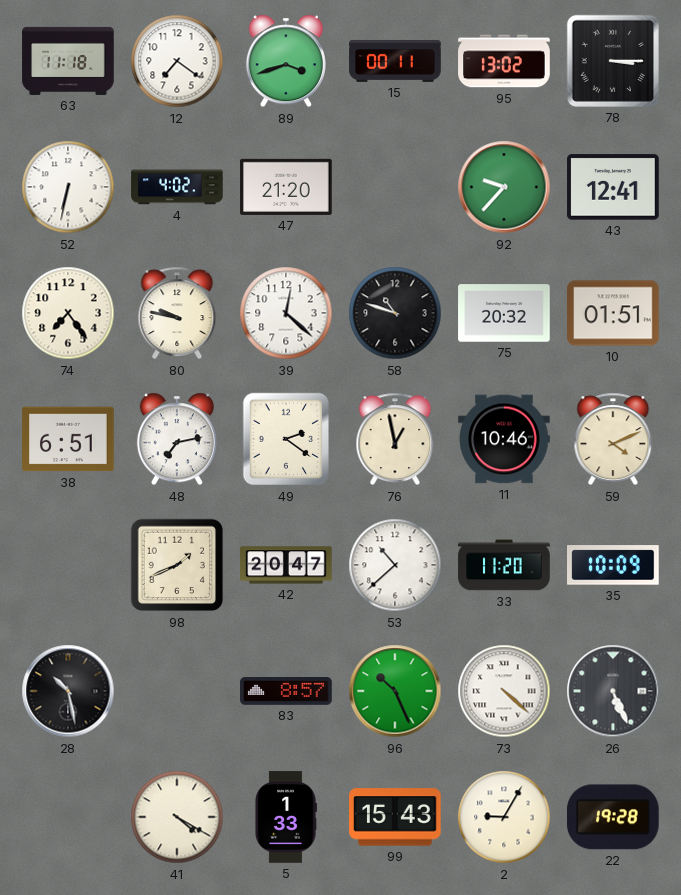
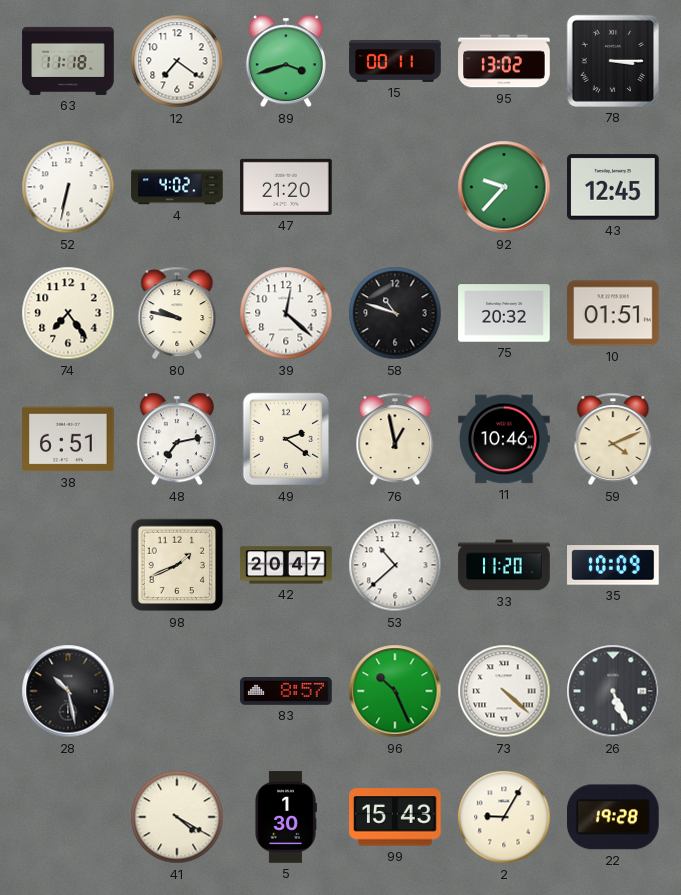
43: 12:41 -> 12:45
5: 1:33 -> 1:30
